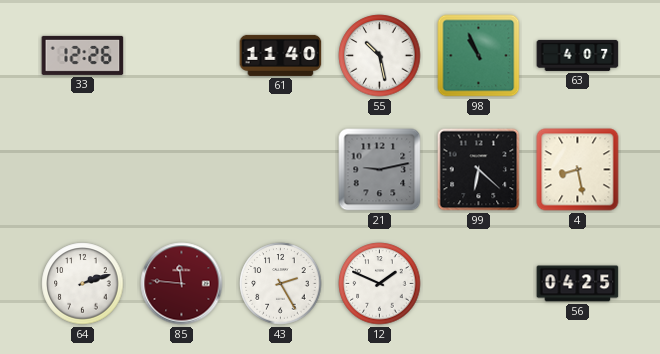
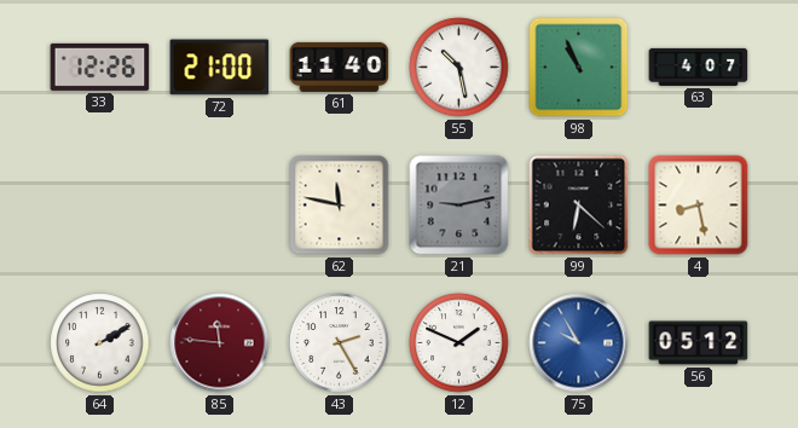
72: none -> 21:00
62: none -> 11:47
64: 2:12 -> 2:10
75: none -> 9:55
56: 04:25 -> 05:12
